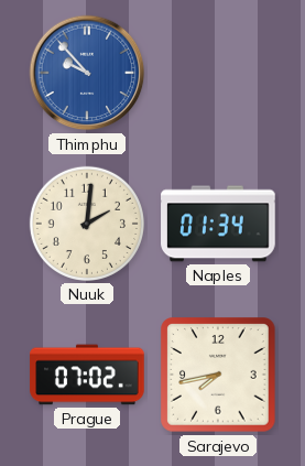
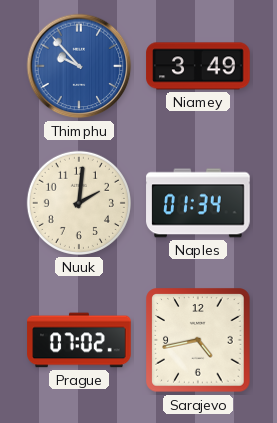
Niamey: none -> 3:49
Sarajevo: 7:43 -> 4:43
